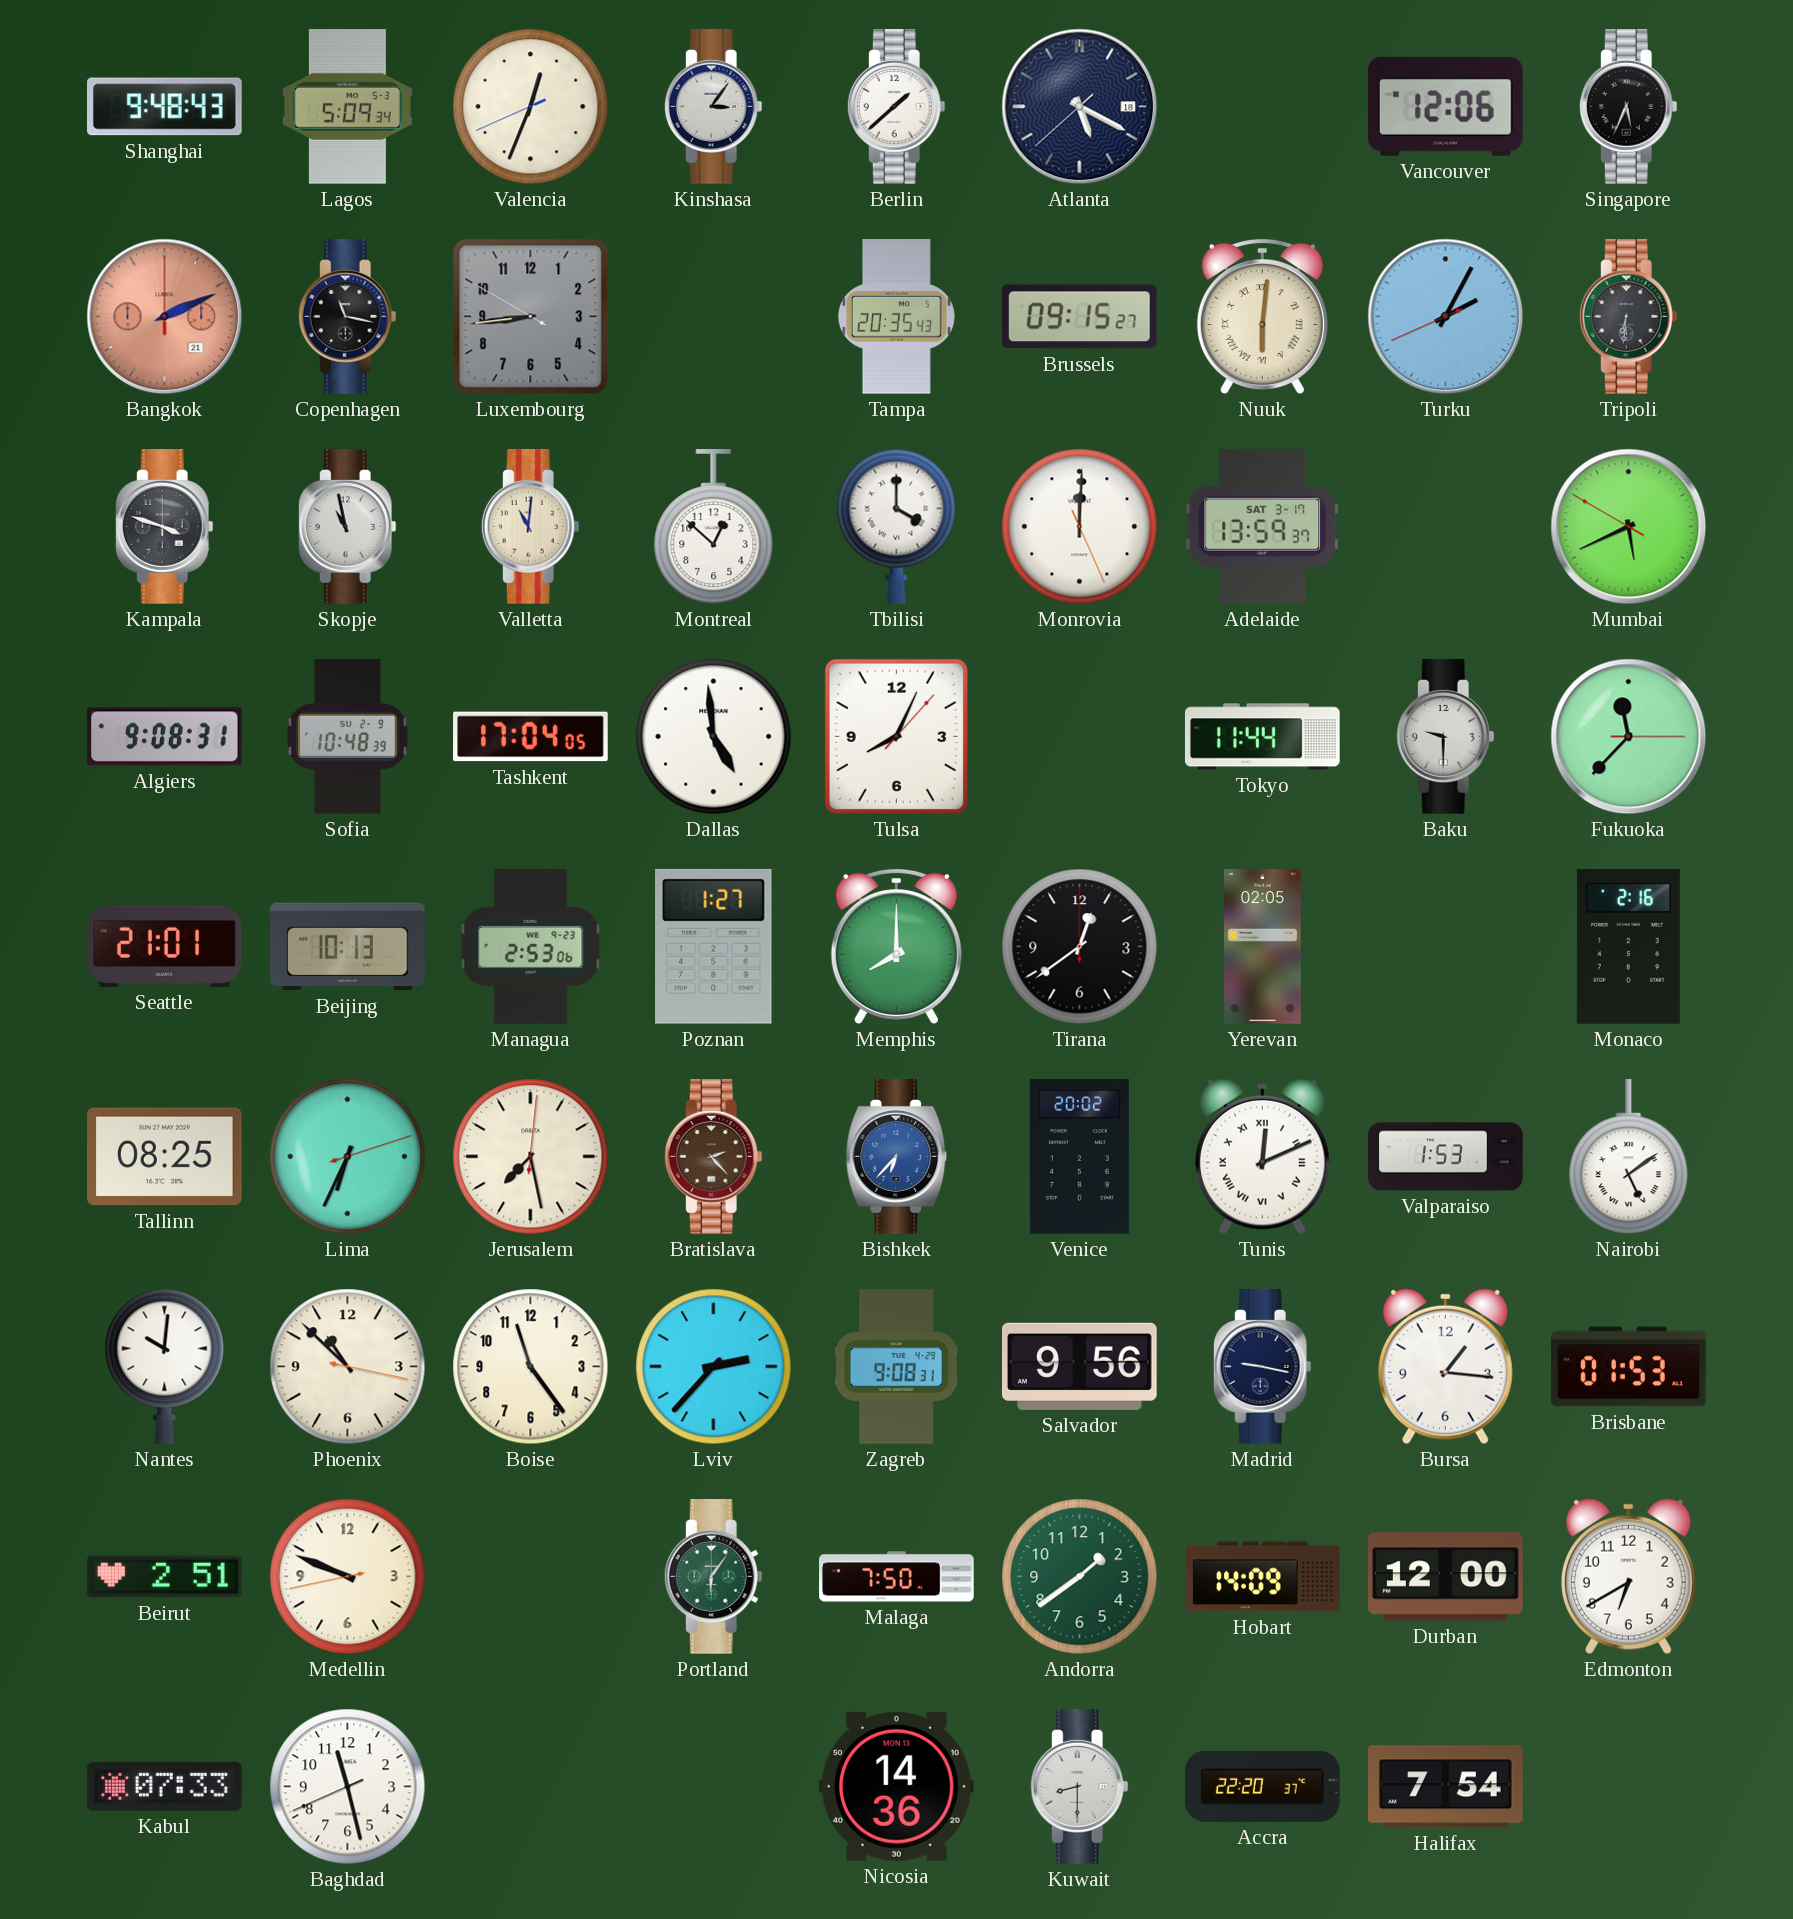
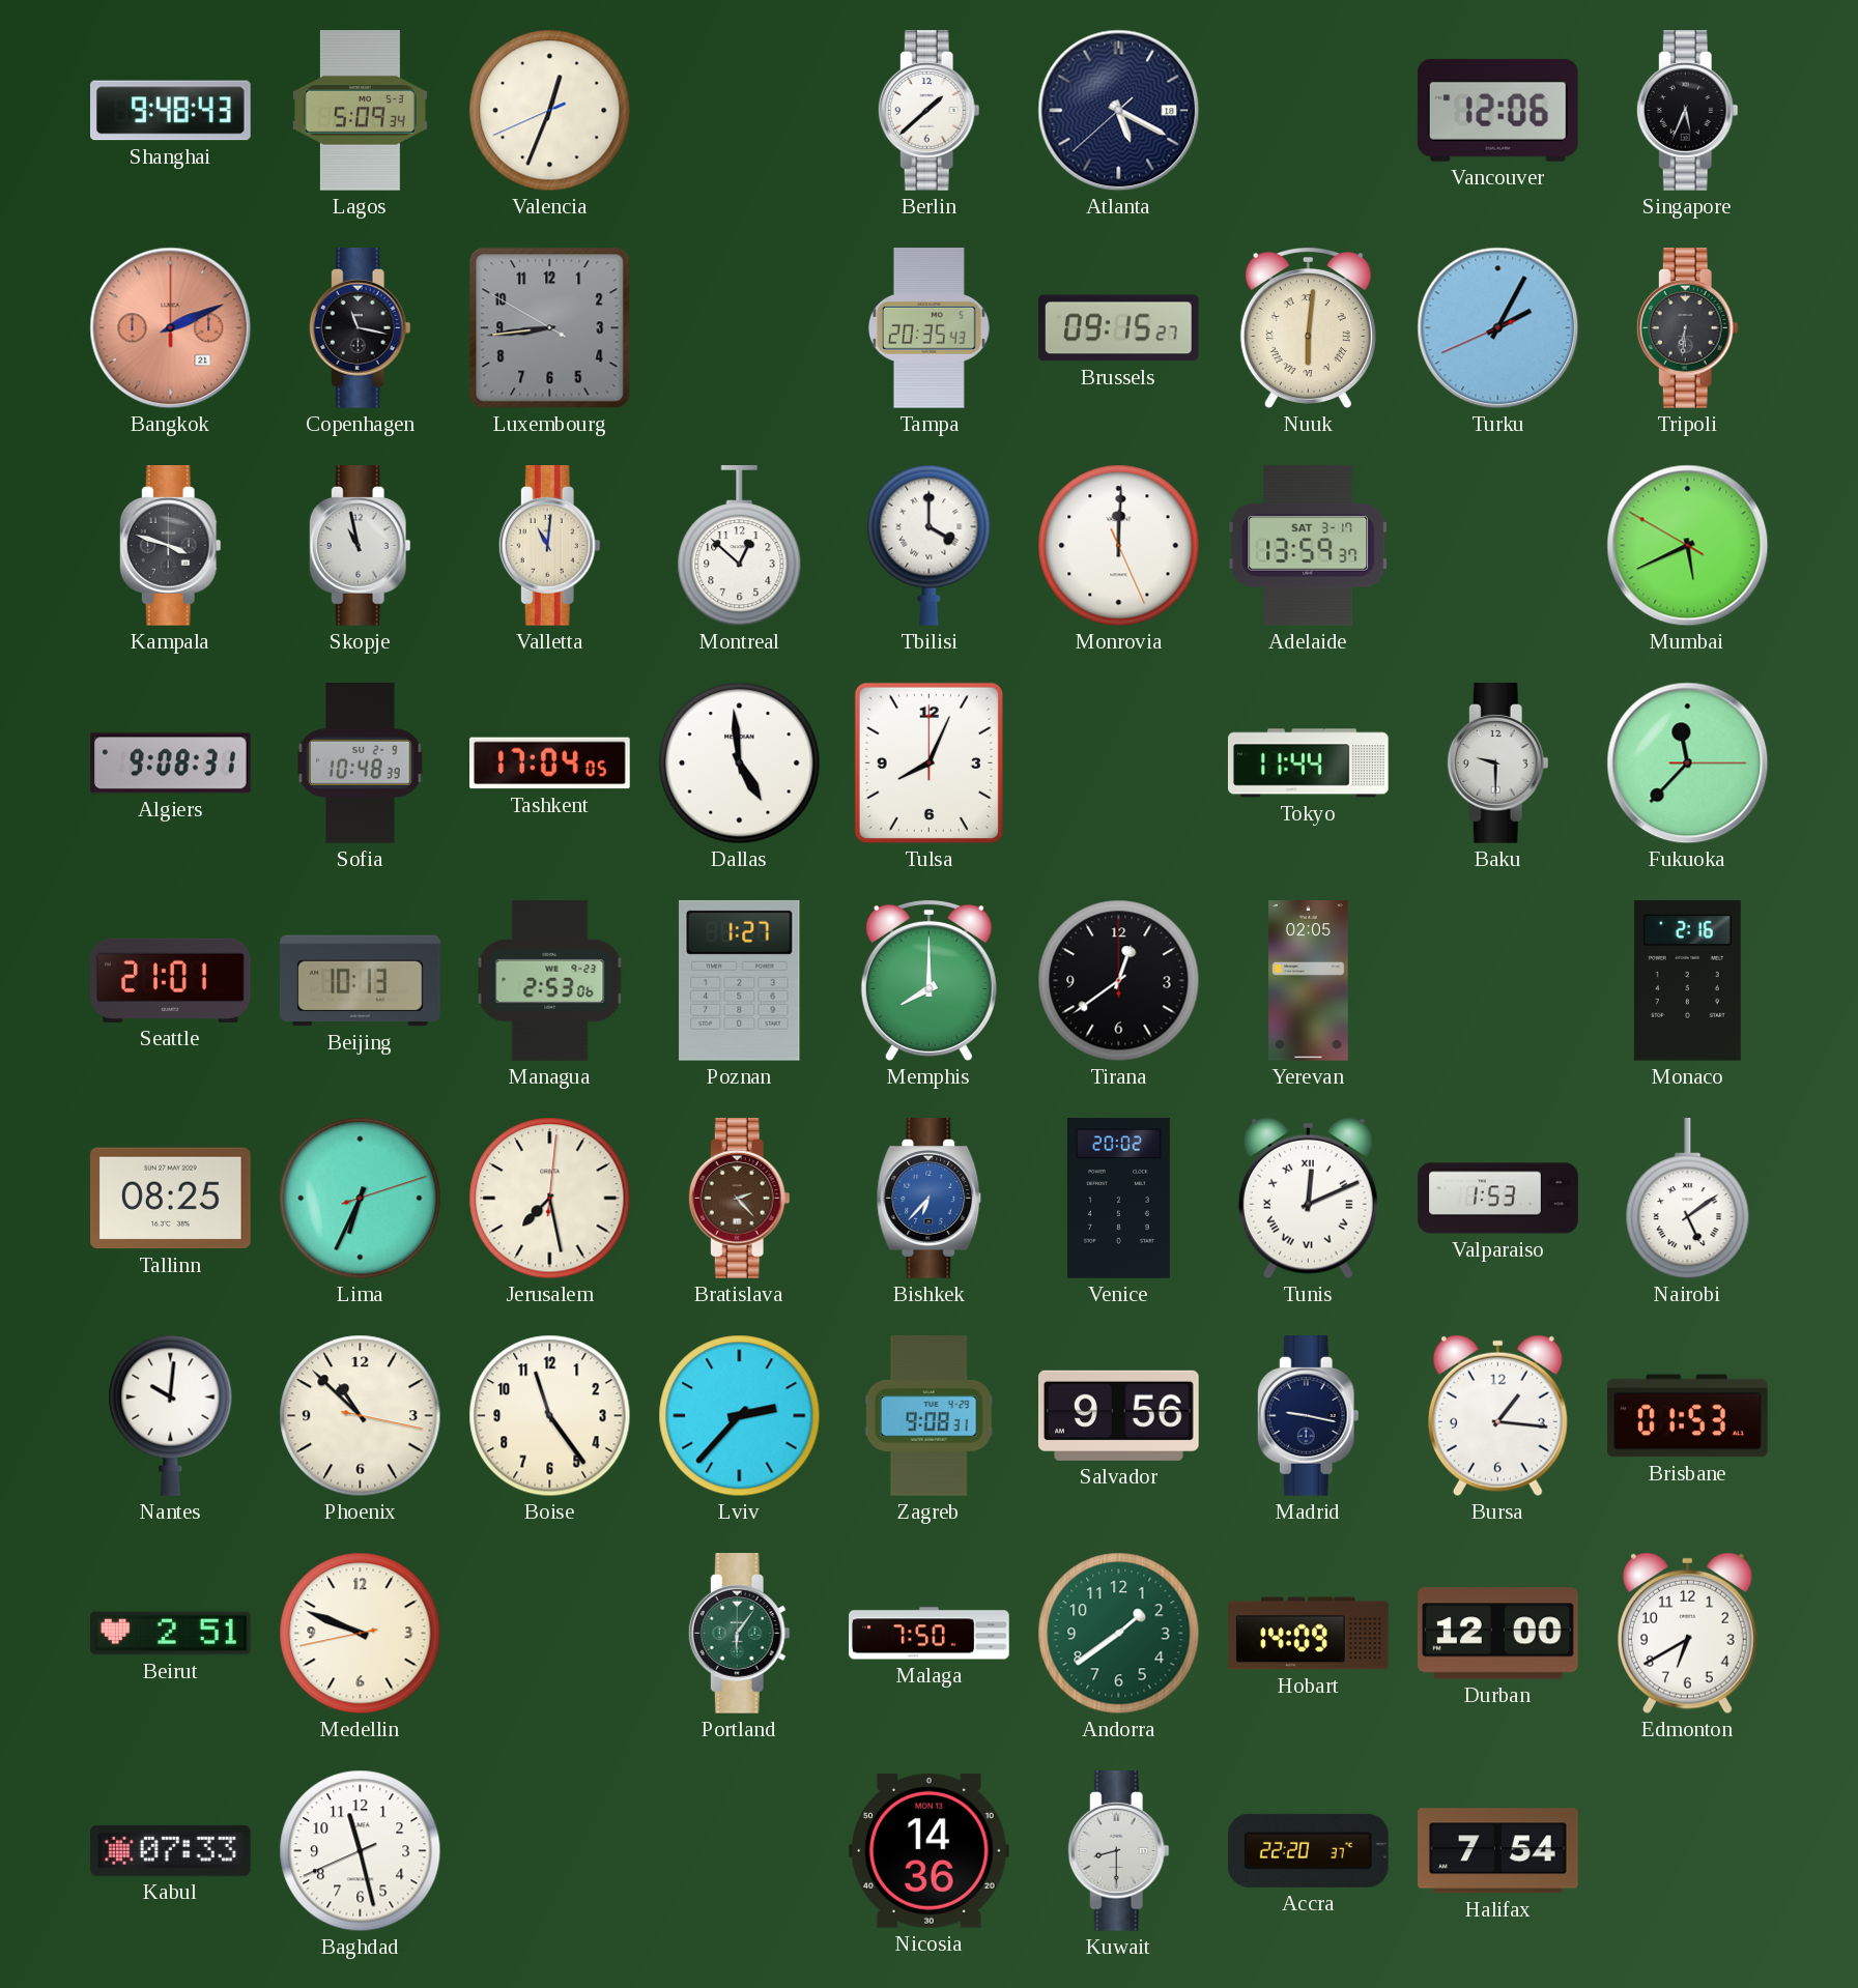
Kinshasa: 3:06 -> none
Tulsa: 8:04:07 -> 8:04:00
